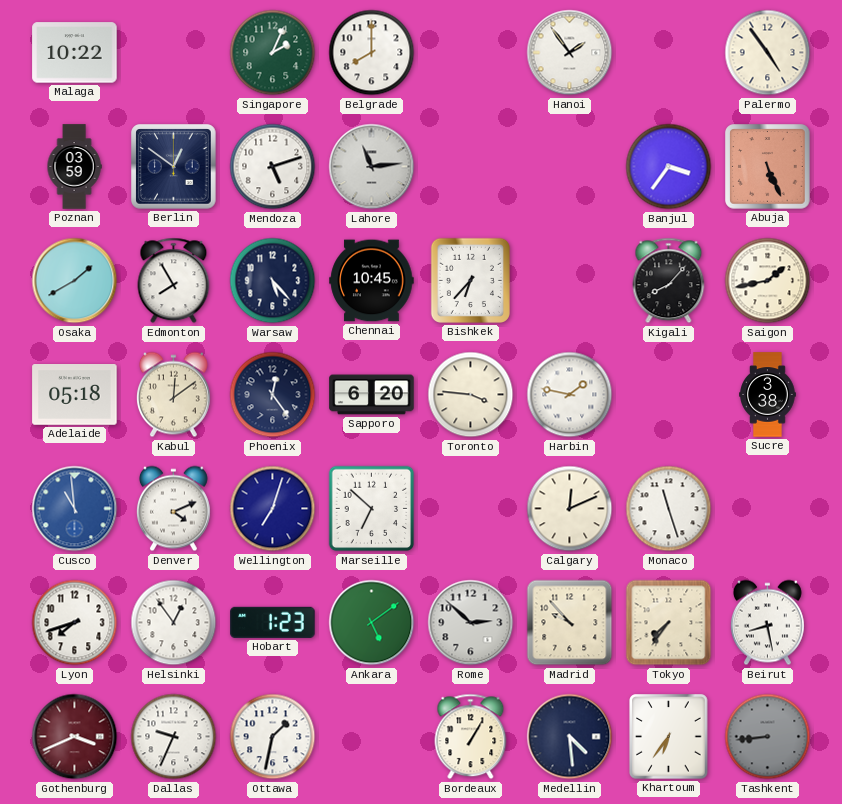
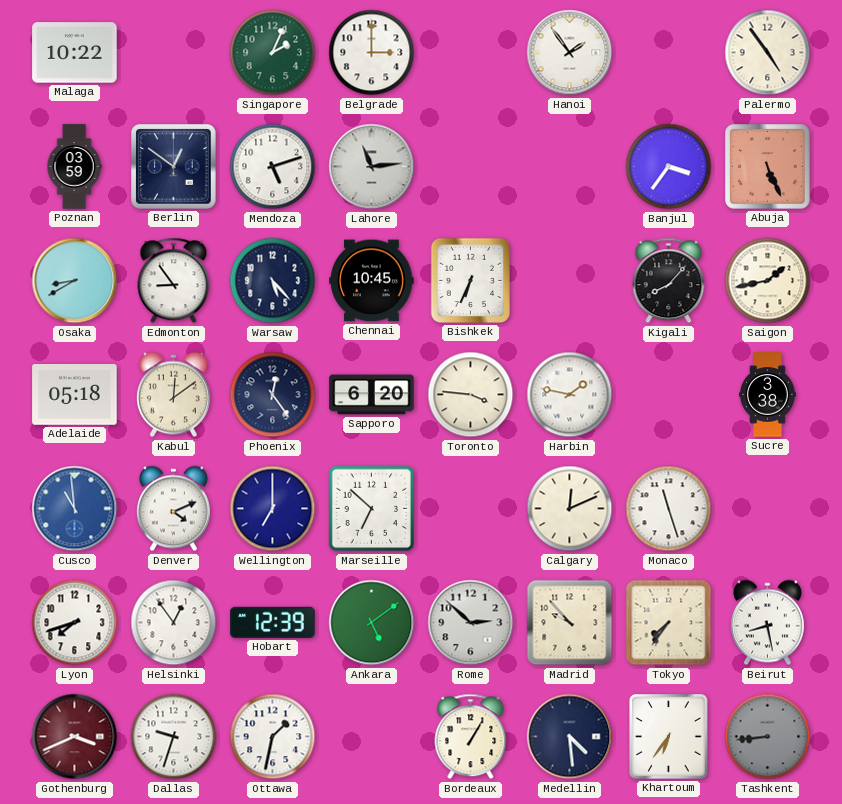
Belgrade: 8:00 -> 3:00
Osaka: 1:40 -> 8:40
Edmonton: 7:55 -> 8:54
Bishkek: 6:37 -> 6:34
Wellington: 7:03 -> 7:00
Hobart: 1:23 -> 12:39
Dallas: 9:34 -> 9:33
